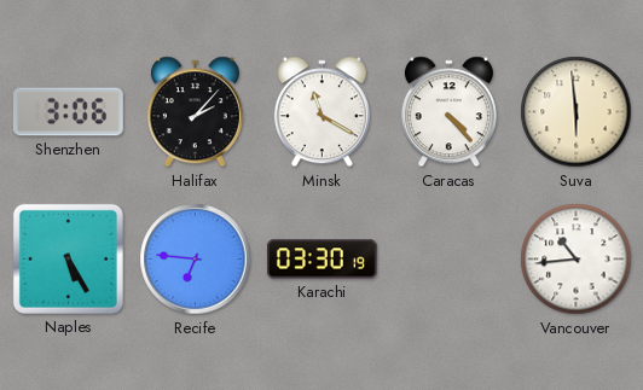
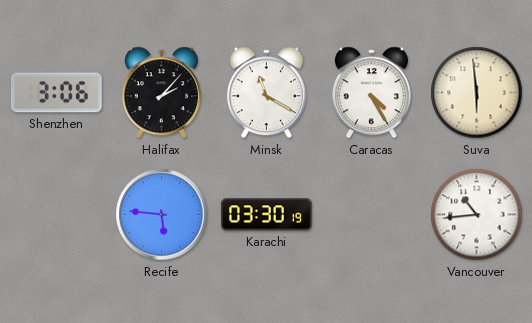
Caracas: 4:23 -> 4:25
Naples: 5:25 -> none
Recife: 6:46 -> 5:46
